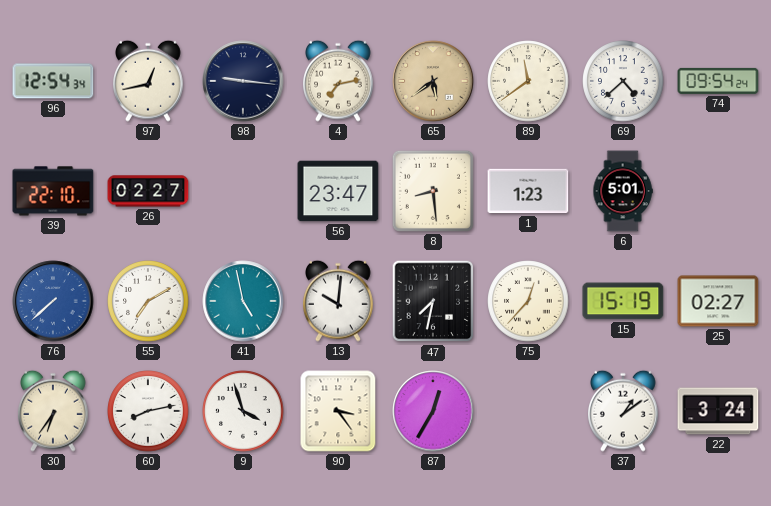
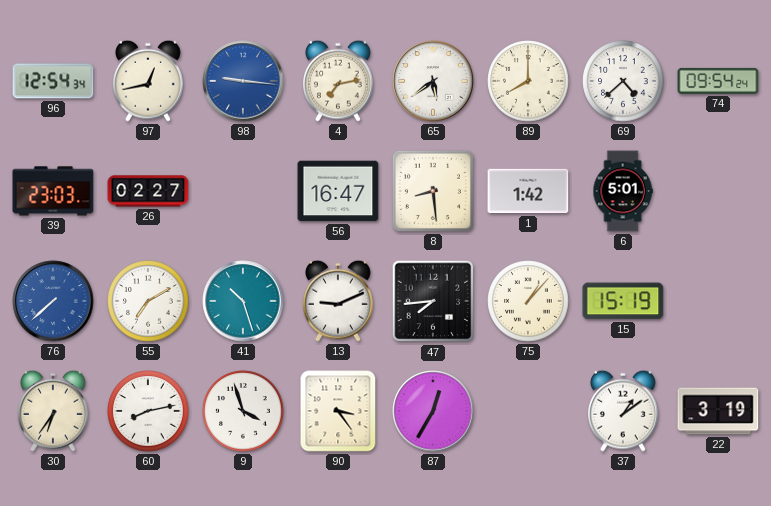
98 dial: navy -> blue
65 dial: champagne -> white
89: 11:39 -> 8:00
39: 22:10 -> 23:03
56: 23:47 -> 16:47
1: 1:23 -> 1:42
41: 4:58 -> 10:27
13: 10:01 -> 9:11
47: 7:32 -> 7:44
75: 12:37 -> 1:07
25: 02:27 -> none
22: 3:24 -> 3:19
